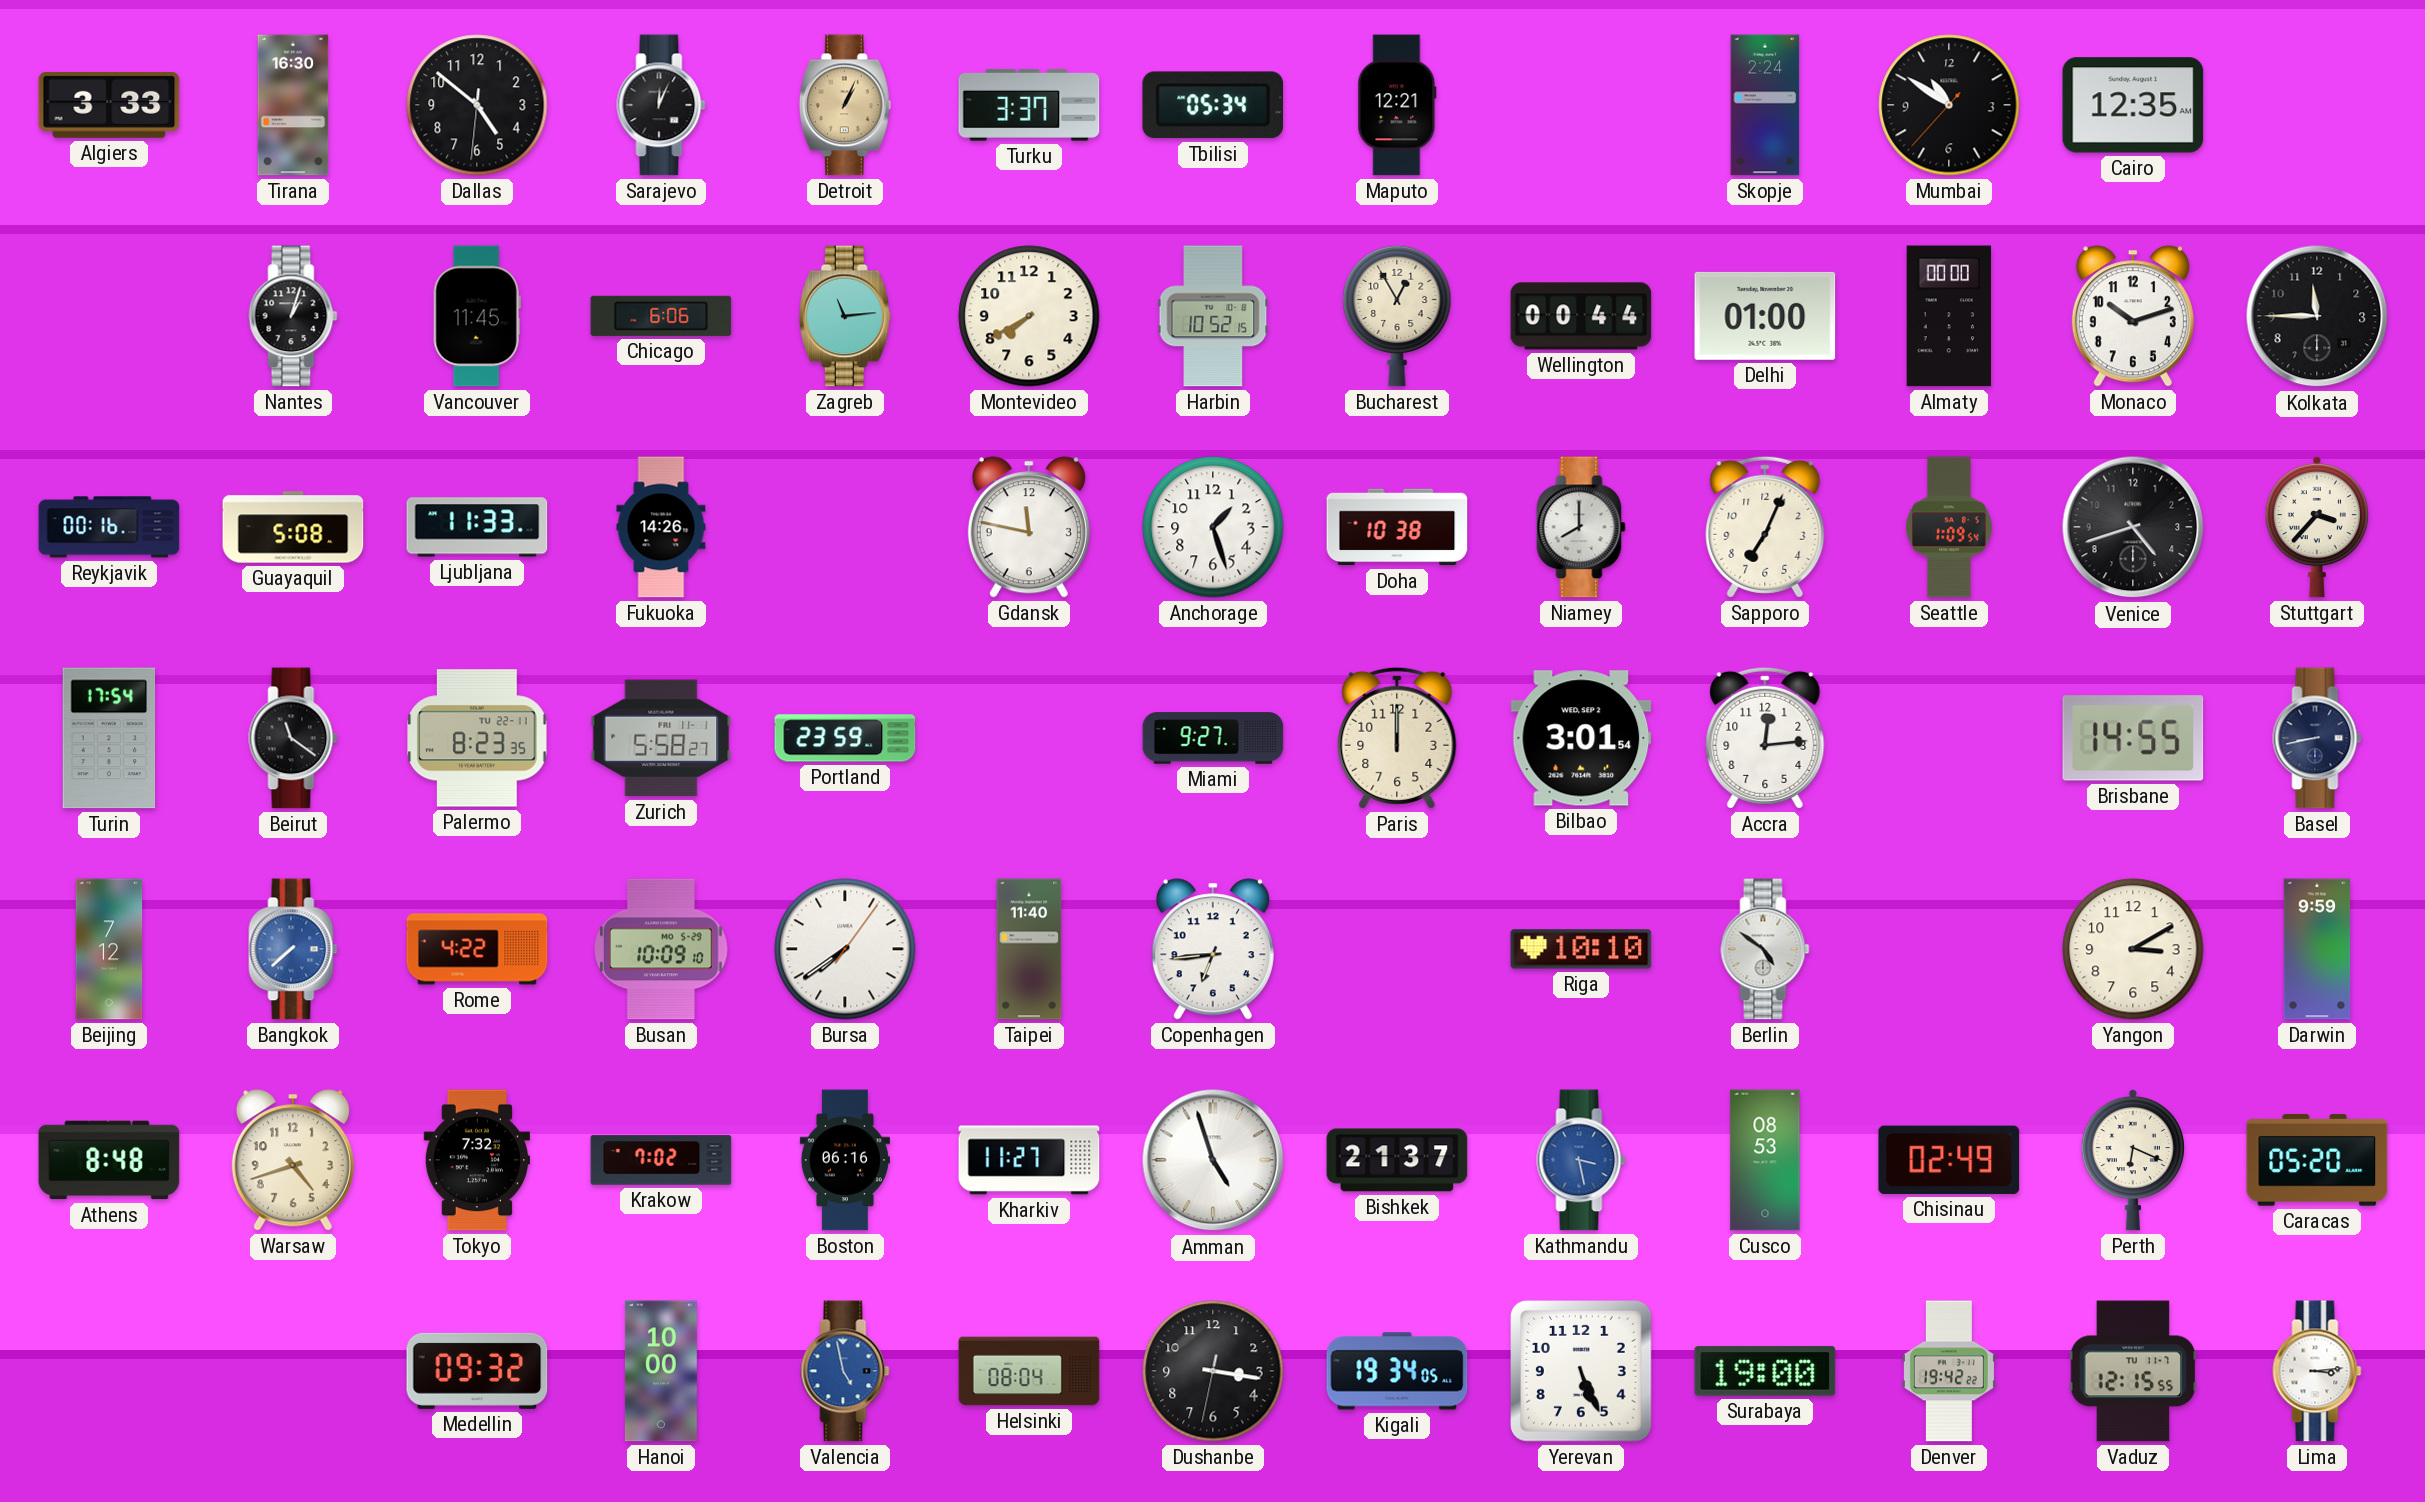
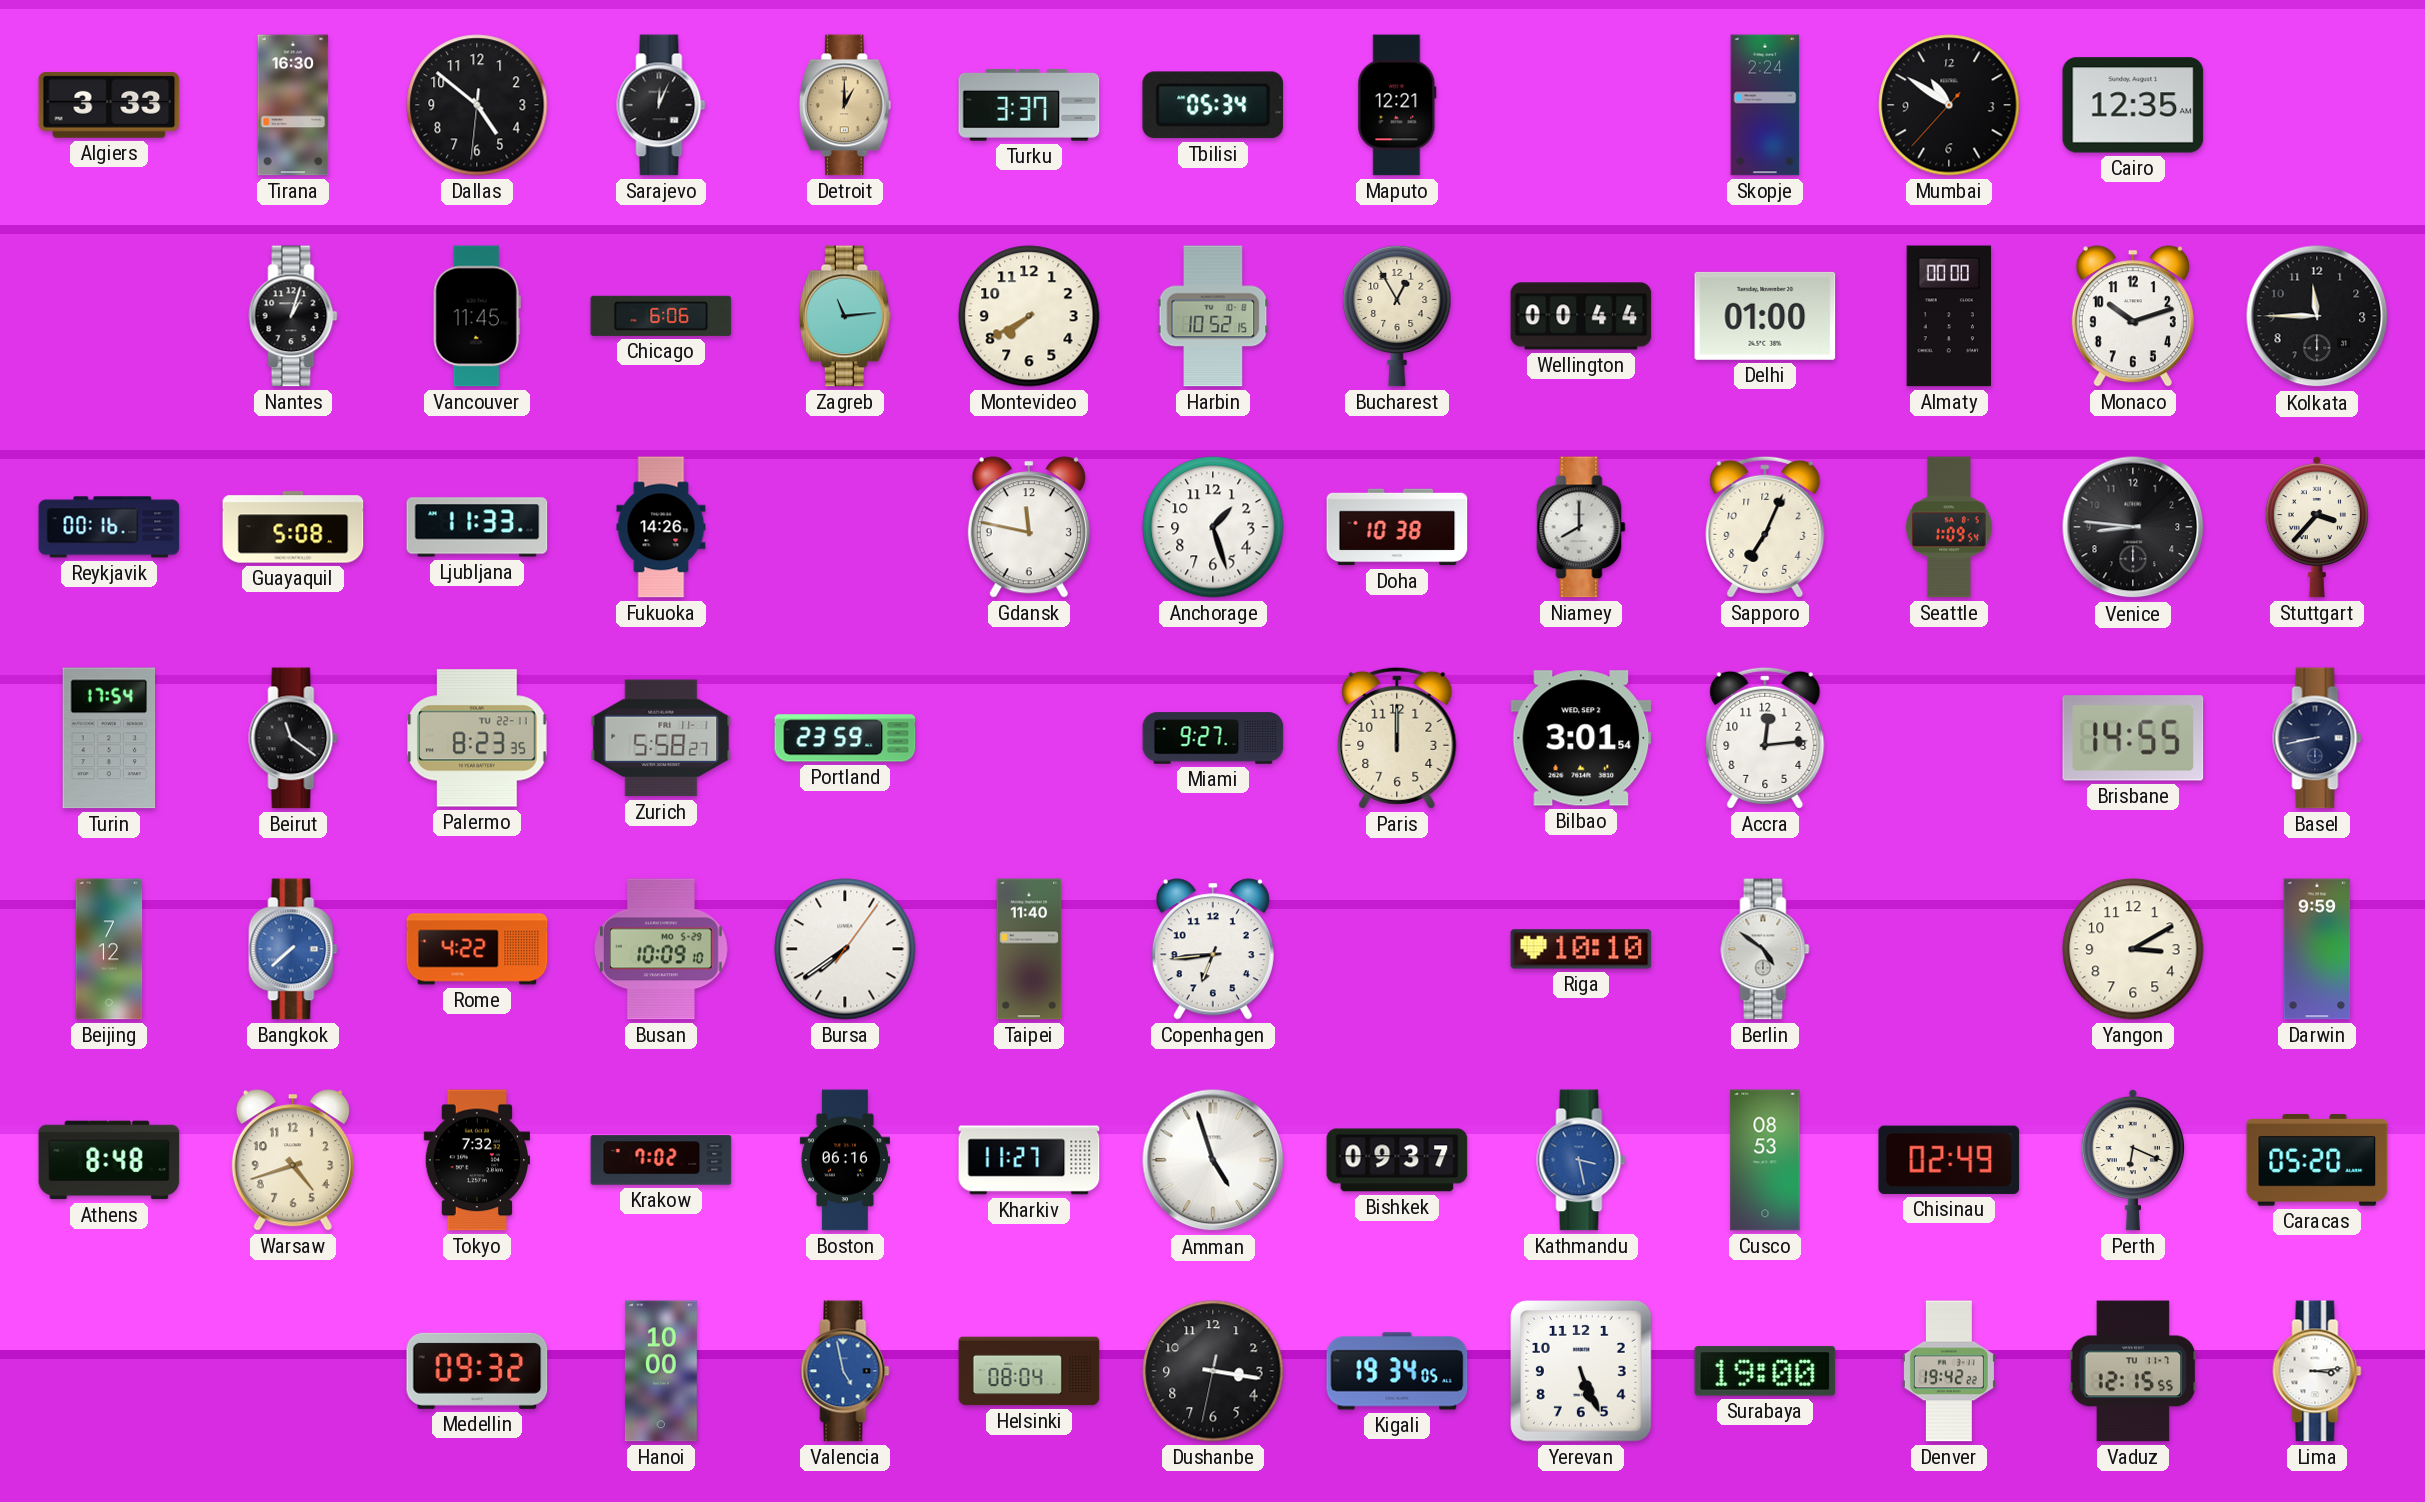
Detroit: 1:04 -> 1:00
Venice: 4:42 -> 8:46
Bishkek: 21:37 -> 09:37
